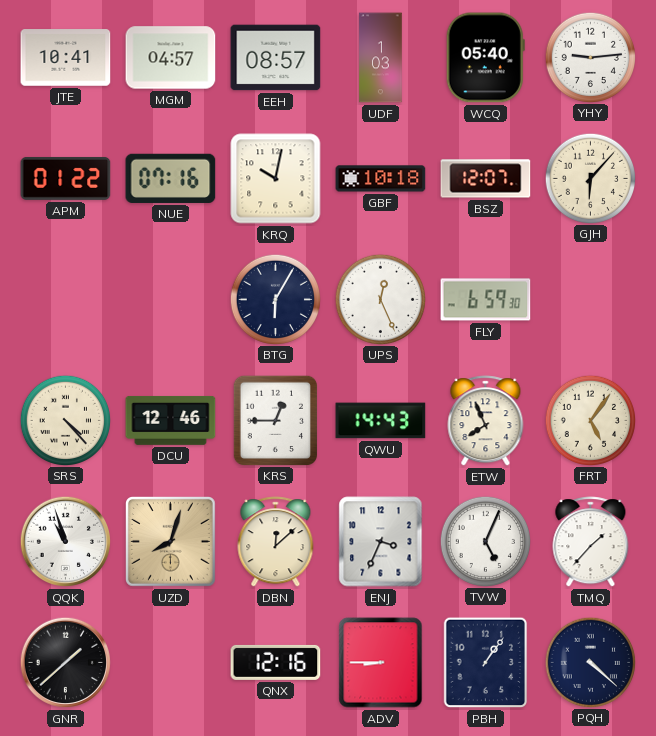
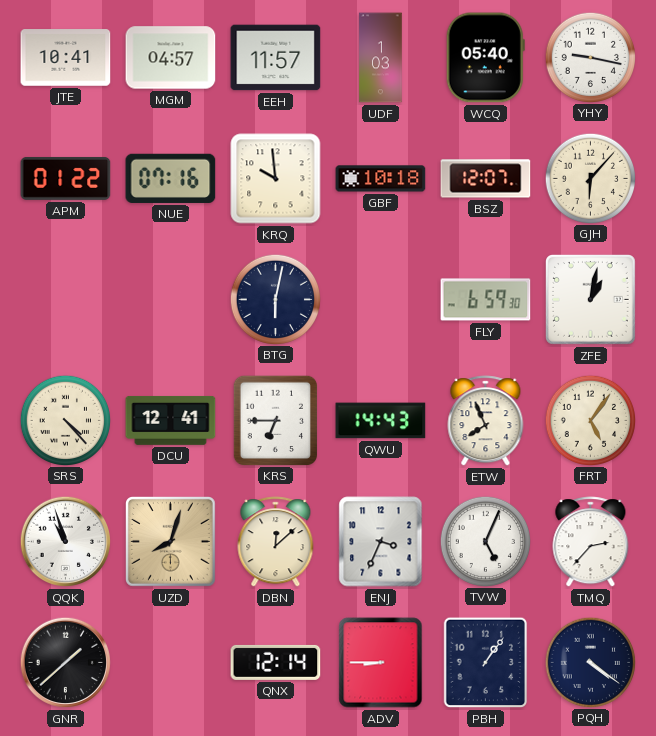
EEH: 08:57 -> 11:57
YHY: 9:14 -> 9:17
KRQ: 10:02 -> 9:59
BTG: 6:05 -> 6:02
UPS: 12:26 -> none
ZFE: none -> 1:02
DCU: 12:46 -> 12:41
KRS: 12:45 -> 6:45
TMQ: 1:37 -> 2:37
QNX: 12:16 -> 12:14
PQH: 4:22 -> 4:21
